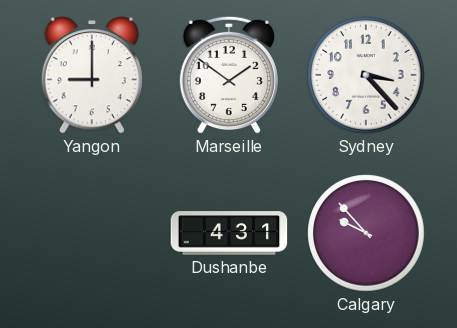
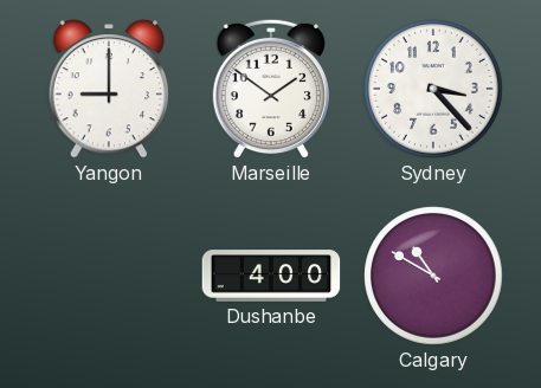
Dushanbe: 4:31 -> 4:00
Calgary: 9:53 -> 10:50
